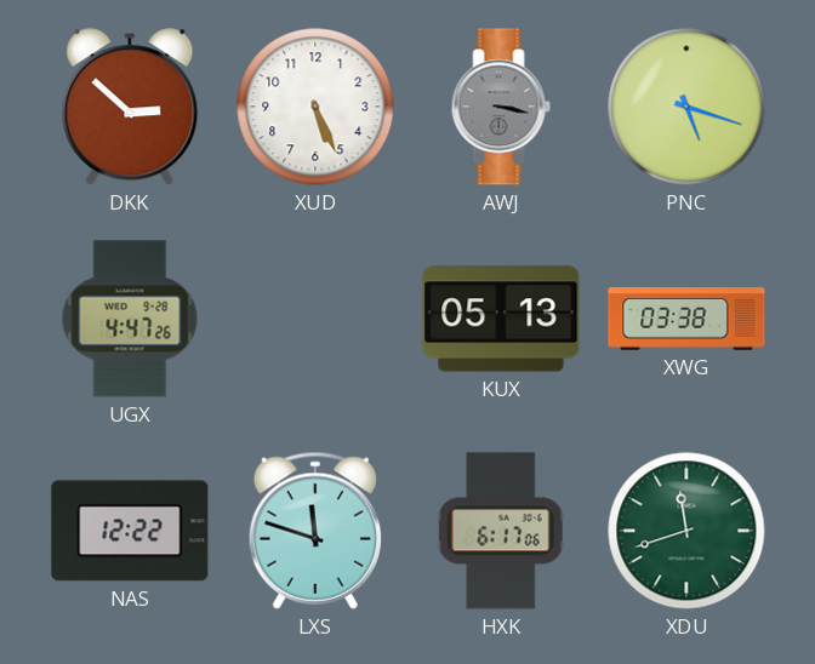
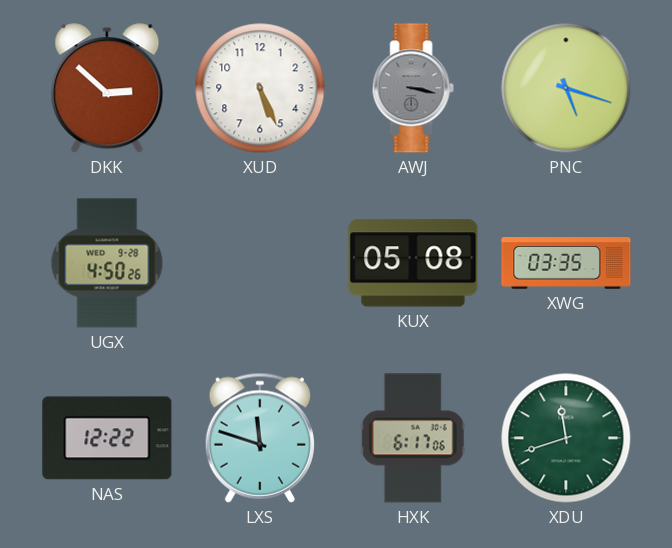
UGX: 4:47 -> 4:50
KUX: 05:13 -> 05:08
XWG: 03:38 -> 03:35
